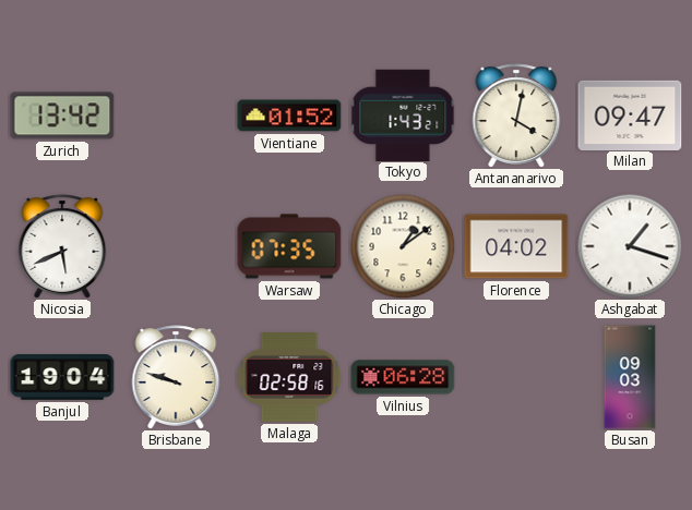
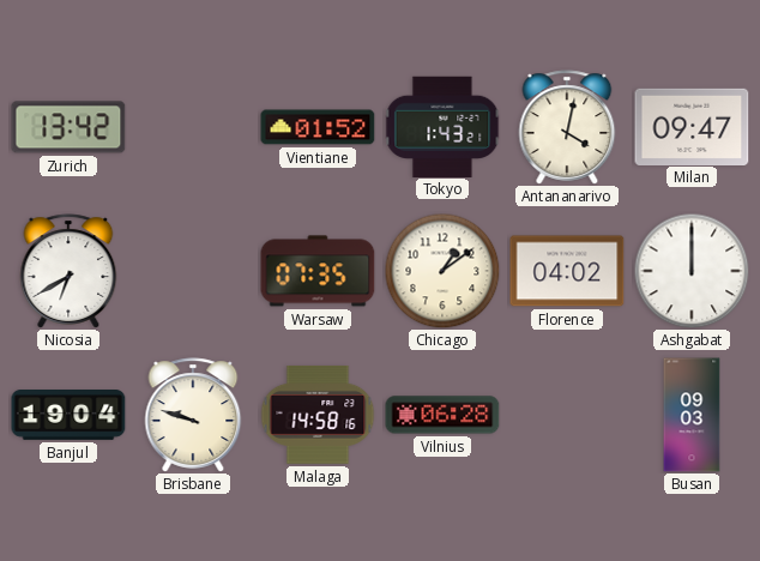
Nicosia: 5:41 -> 6:40
Ashgabat: 1:18 -> 12:00
Malaga: 02:58 -> 14:58
